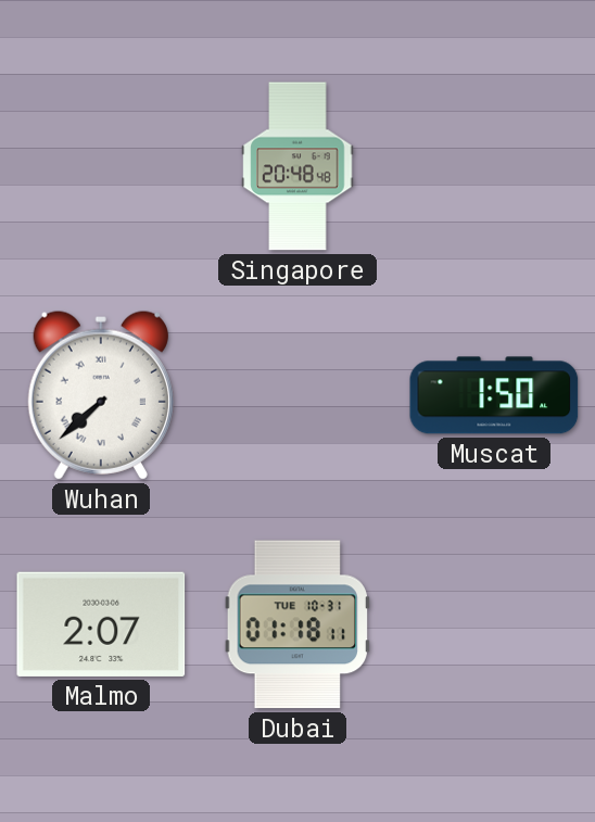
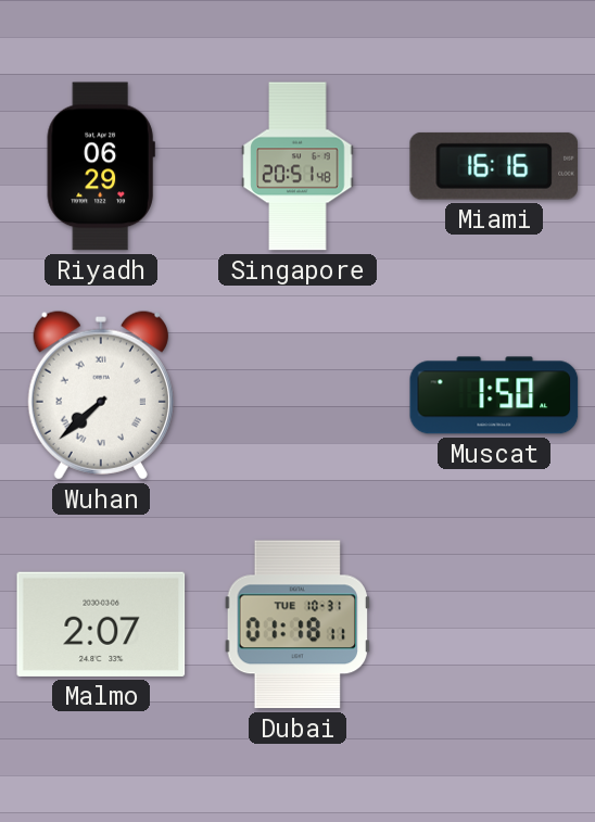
Riyadh: none -> 06:29
Singapore: 20:48 -> 20:51
Miami: none -> 16:16
